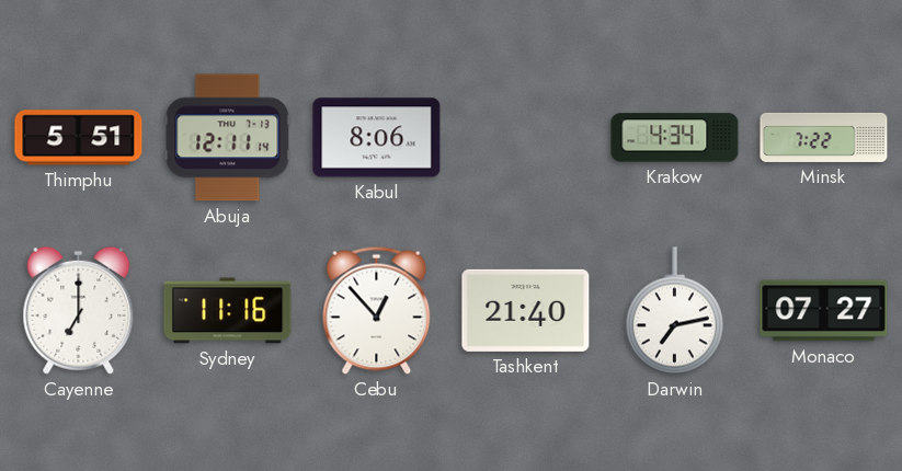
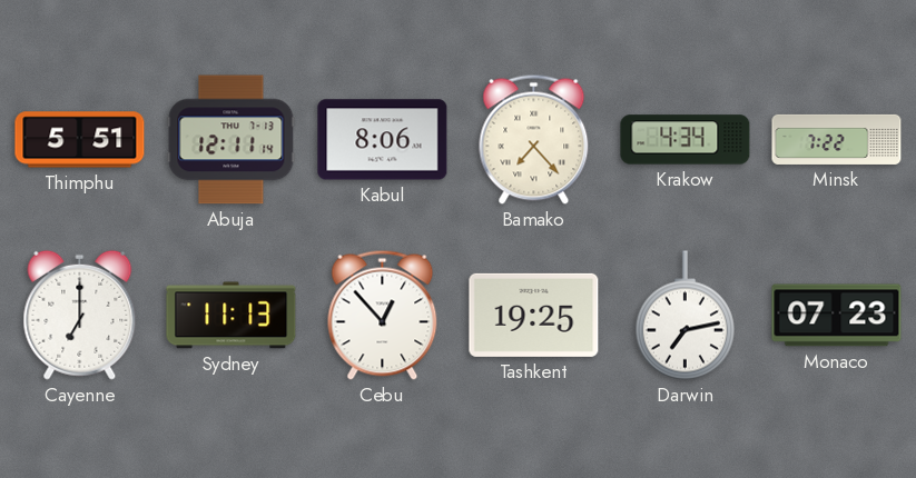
Bamako: none -> 7:23
Sydney: 11:16 -> 11:13
Tashkent: 21:40 -> 19:25
Monaco: 07:27 -> 07:23
